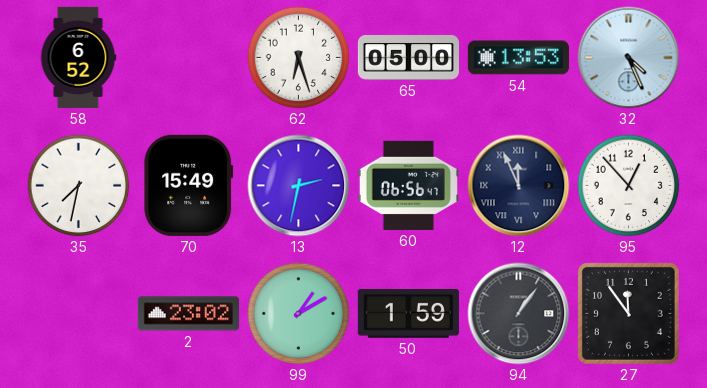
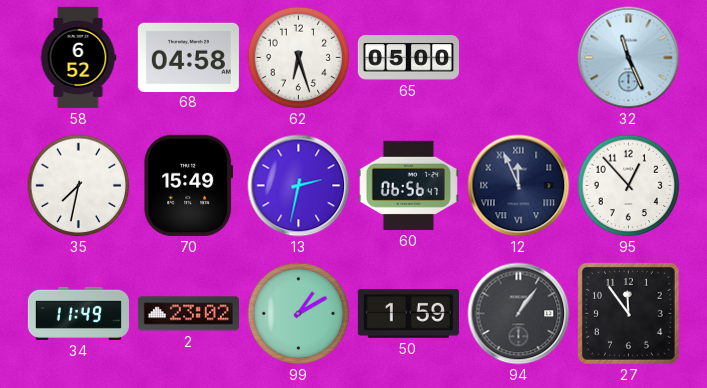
68: none -> 04:58
54: 13:53 -> none
32: 4:26 -> 11:26
34: none -> 11:49
